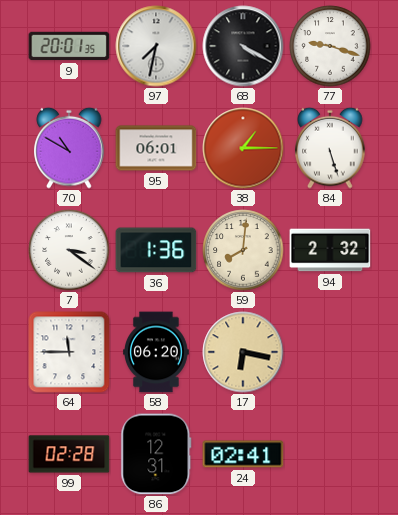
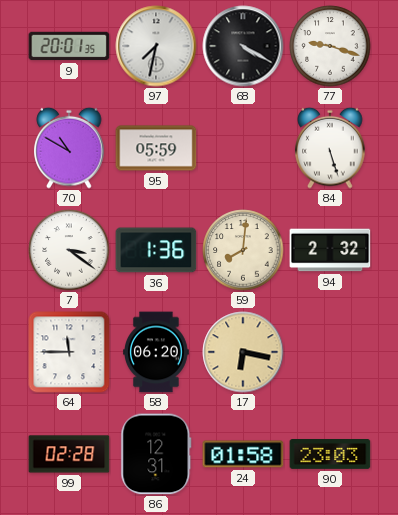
95: 06:01 -> 05:59
38: 1:15 -> none
24: 02:41 -> 01:58
90: none -> 23:03
